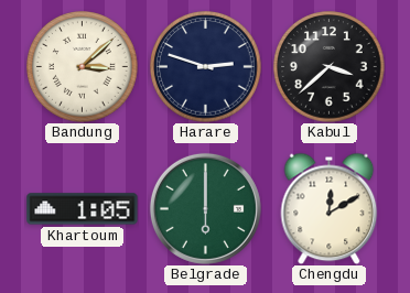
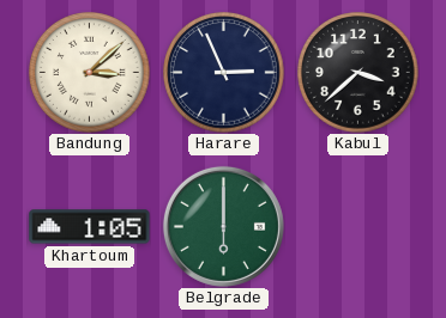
Harare: 2:48 -> 2:56
Chengdu: 12:10 -> none
